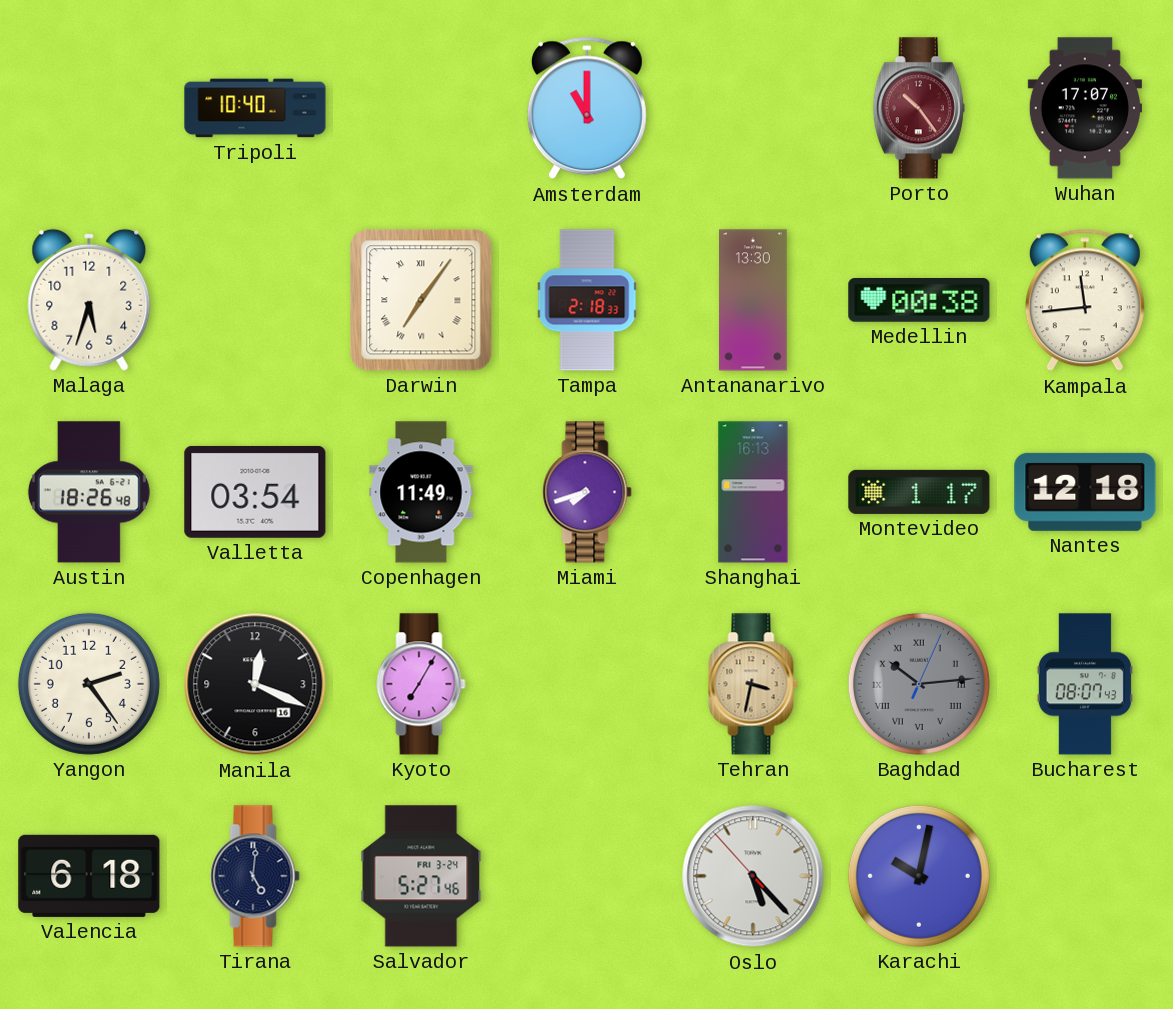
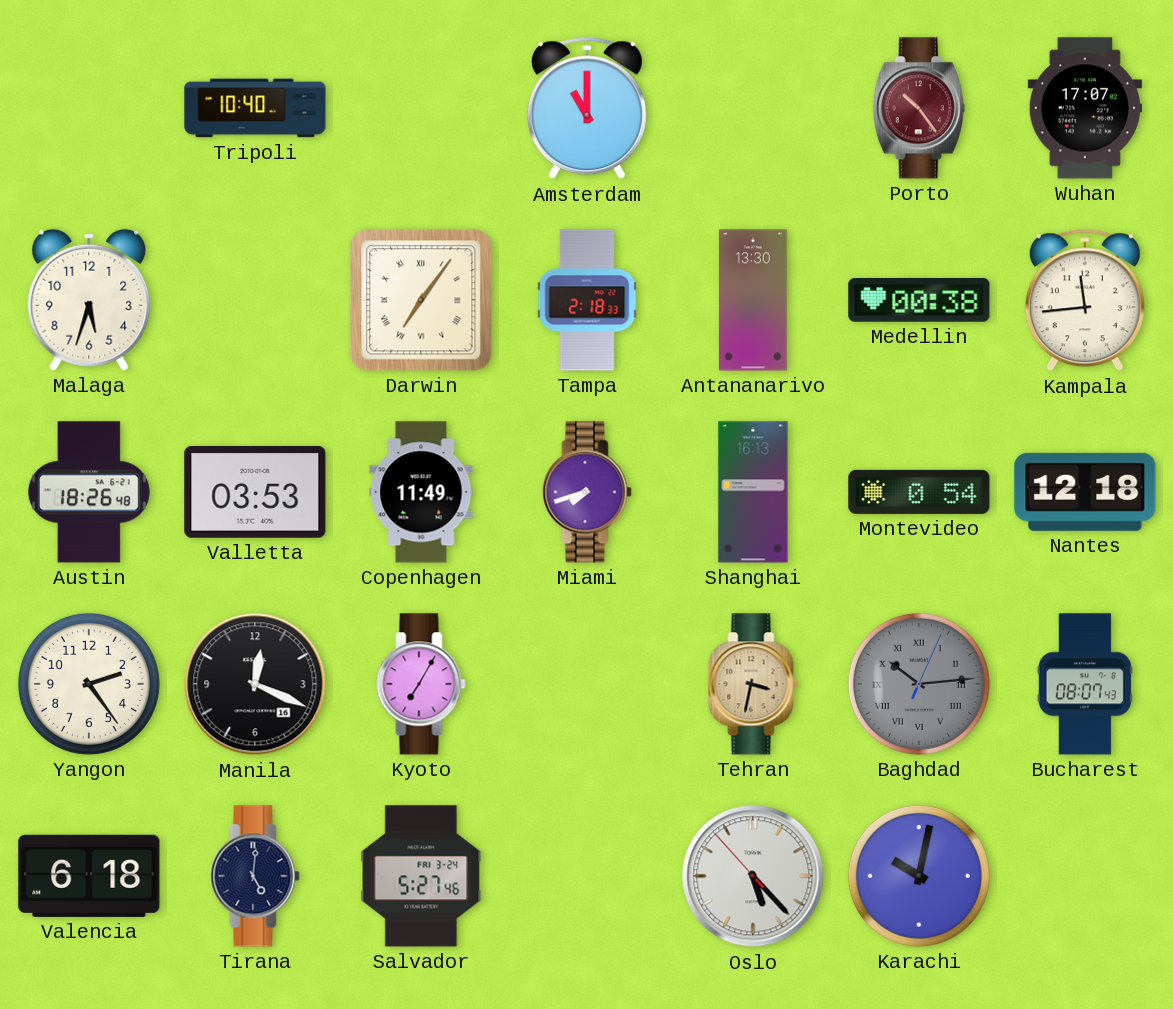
Valletta: 03:54 -> 03:53
Montevideo: 1:17 -> 0:54
